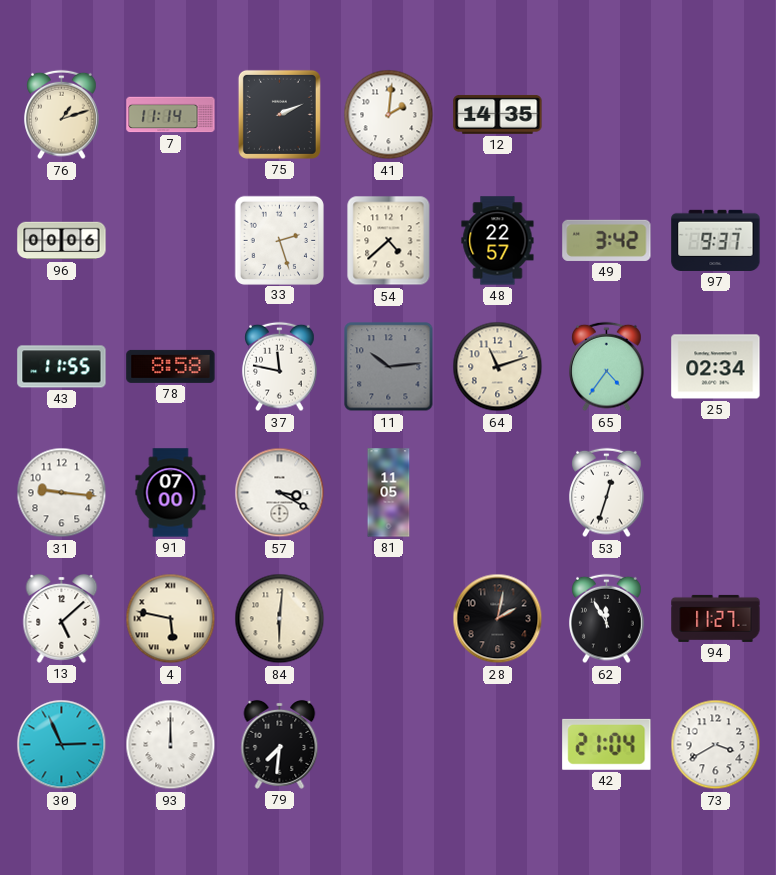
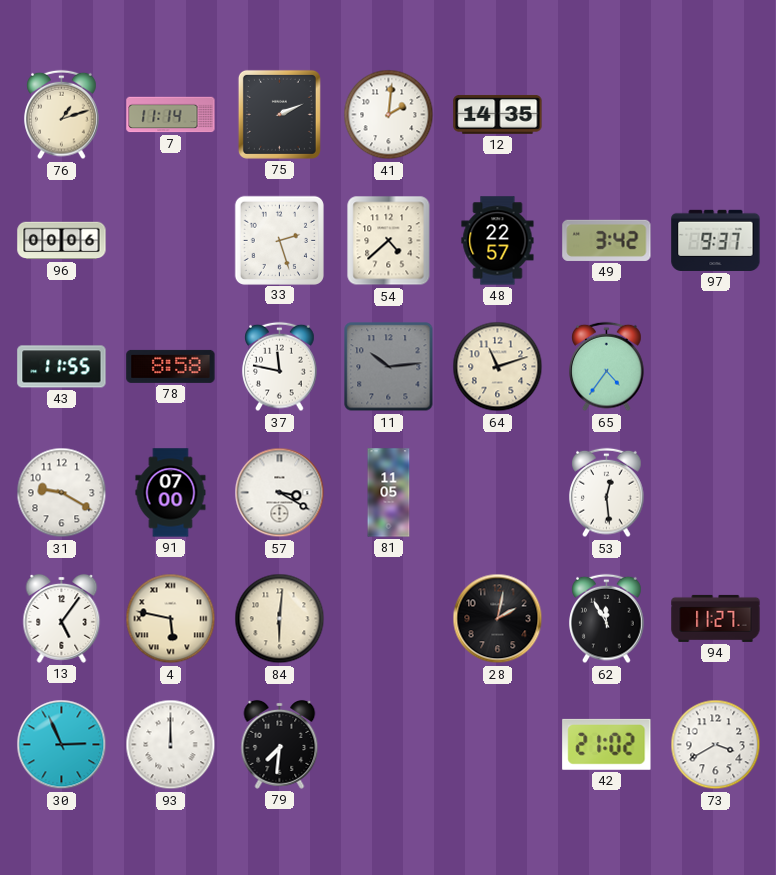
25: 02:34 -> none
31: 9:16 -> 9:20
53: 12:33 -> 12:29
13: 5:08 -> 5:06
42: 21:04 -> 21:02
